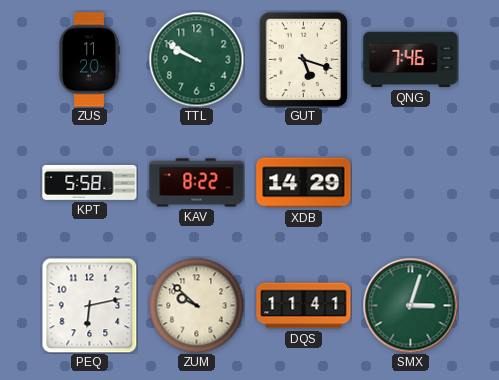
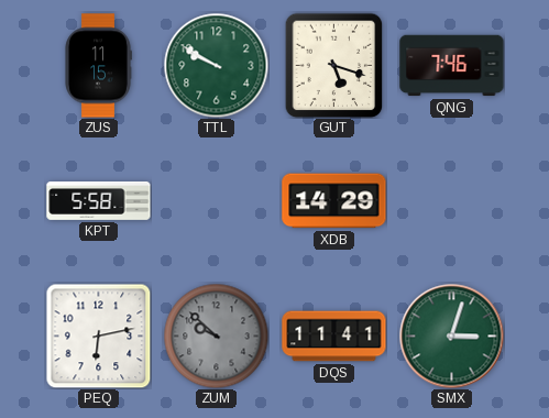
ZUS: 11:20 -> 11:15
KAV: 8:22 -> none
ZUM dial: cream -> grey
